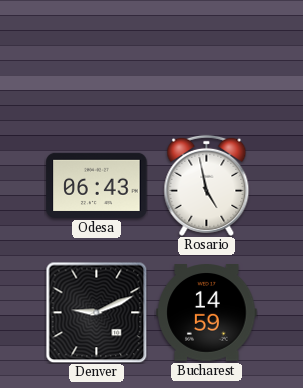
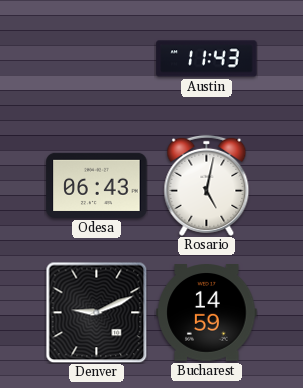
Austin: none -> 11:43
Rosario: 4:58 -> 5:02
